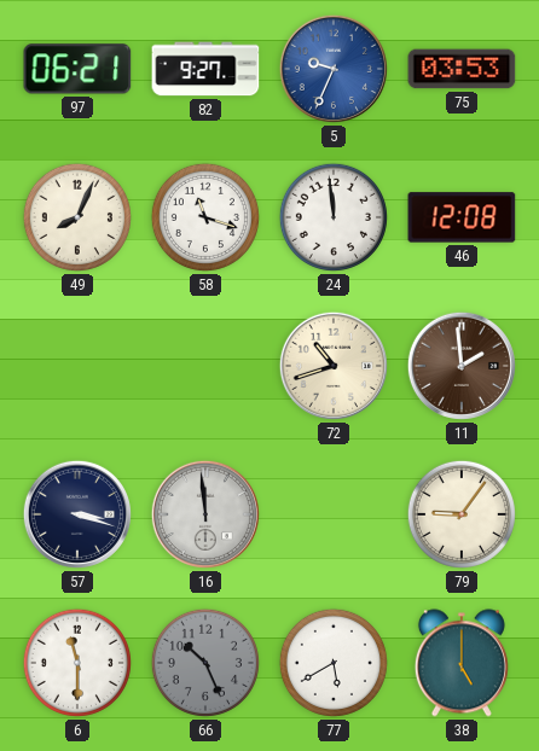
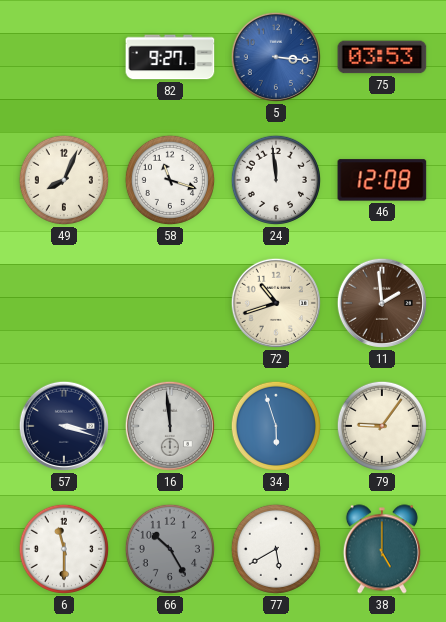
97: 06:21 -> none
5: 9:34 -> 3:16
34: none -> 5:57
66: 10:26 -> 10:25
